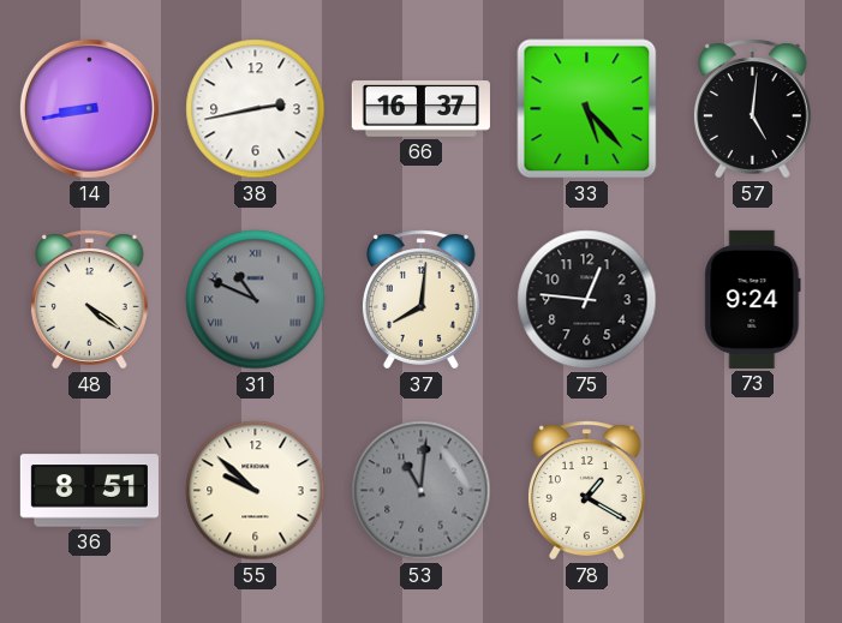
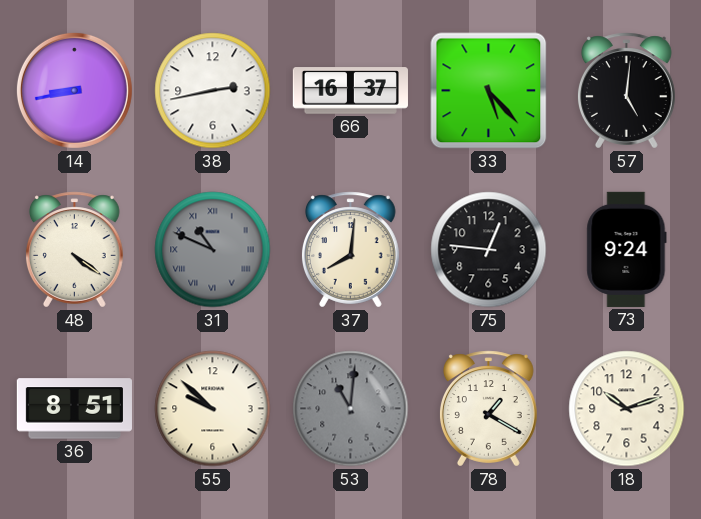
18: none -> 10:12
